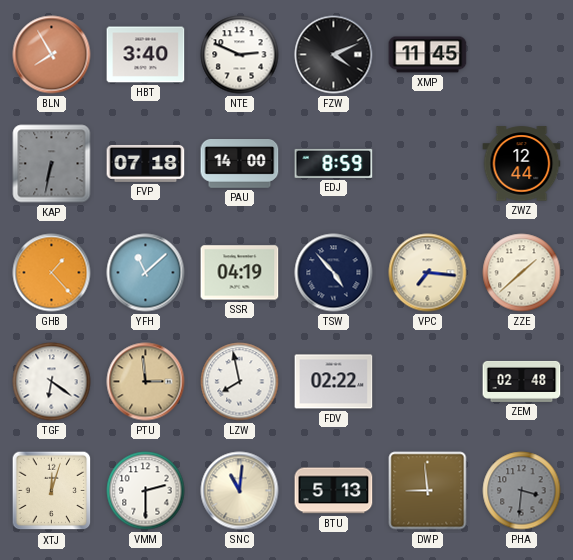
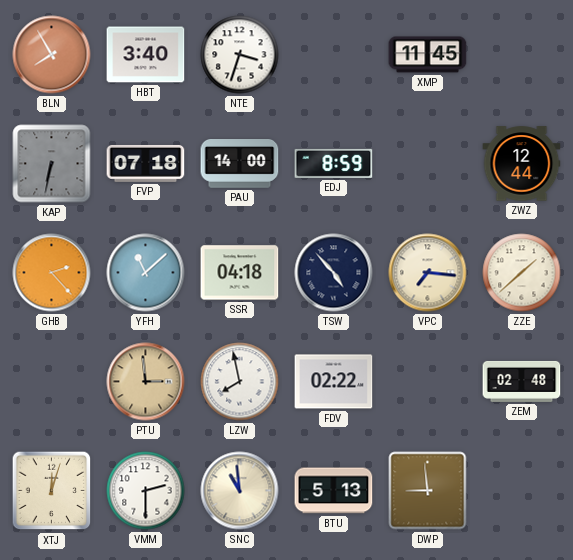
NTE: 2:49 -> 3:33
FZW: 4:11 -> none
GHB: 1:23 -> 2:23
SSR: 04:19 -> 04:18
TGF: 6:21 -> none
SNC: 11:01 -> 10:59
PHA: 3:31 -> none
